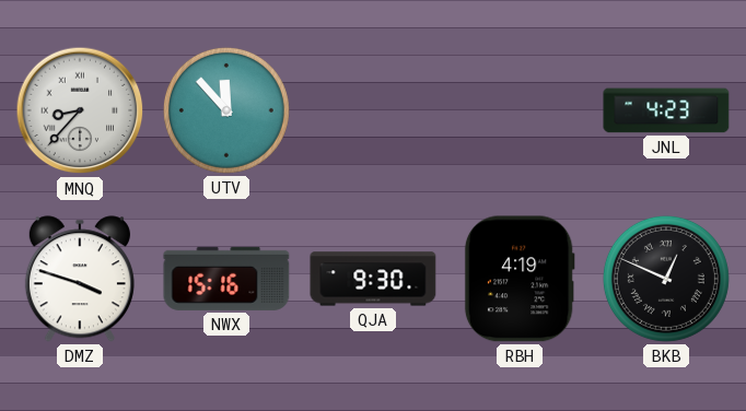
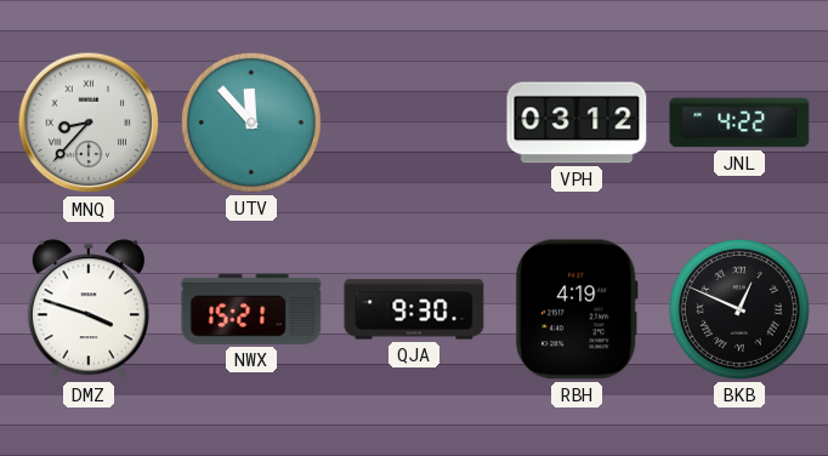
VPH: none -> 03:12
JNL: 4:23 -> 4:22
NWX: 15:16 -> 15:21
